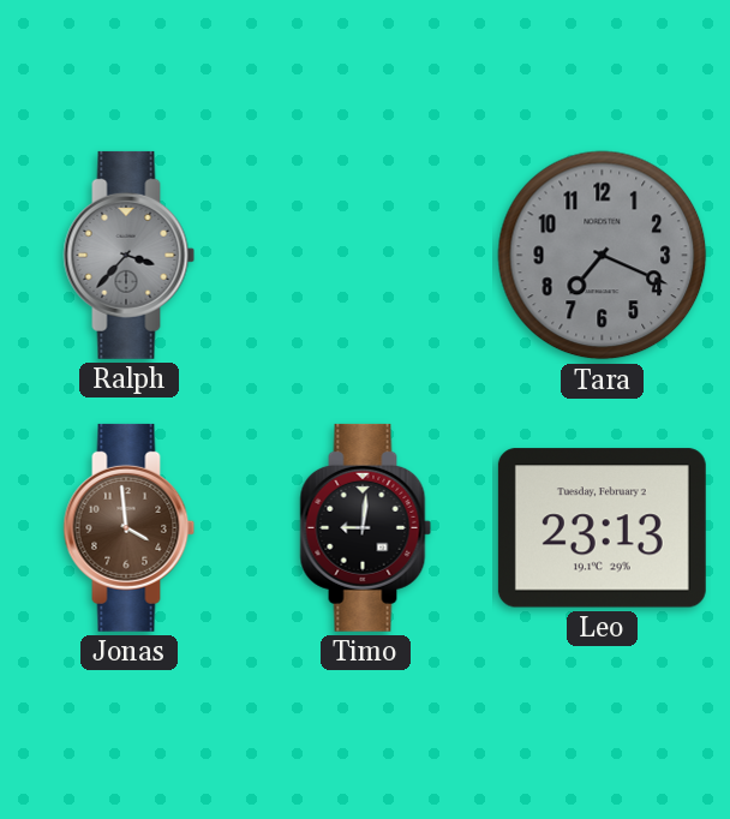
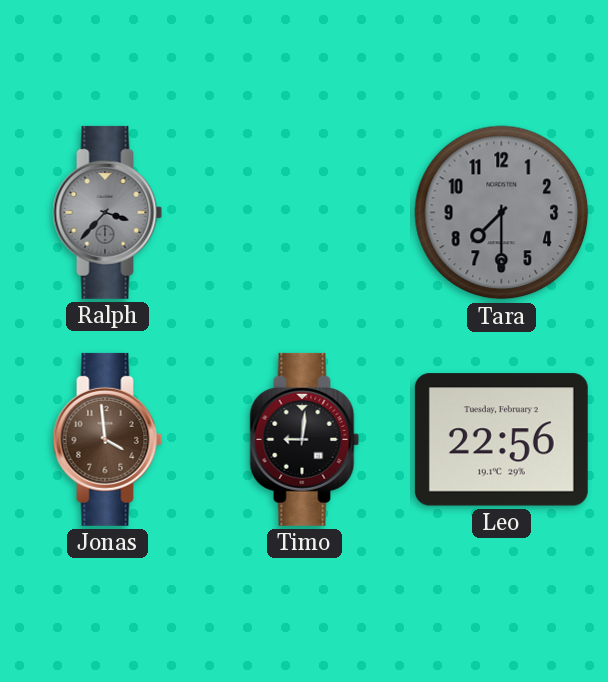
Tara: 7:19 -> 7:30
Leo: 23:13 -> 22:56
